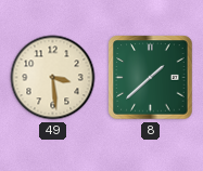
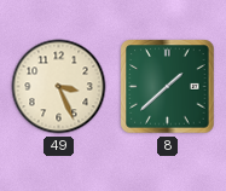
49: 3:29 -> 3:26
